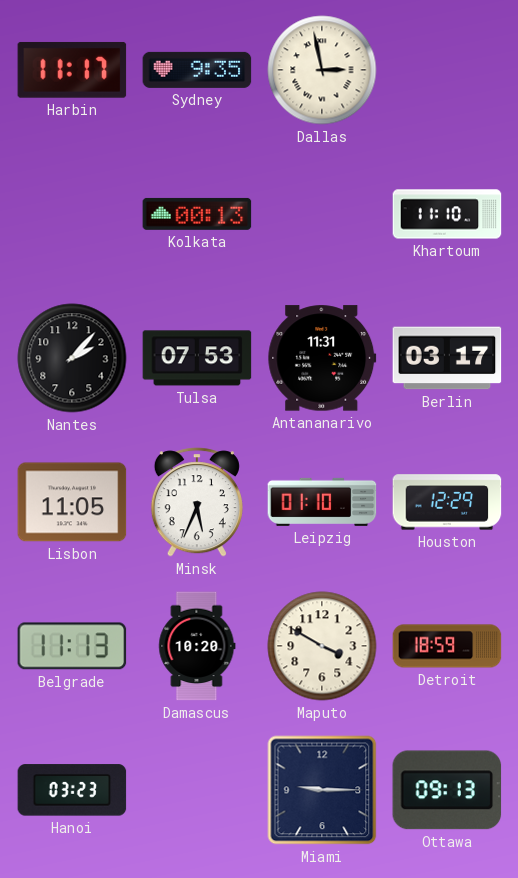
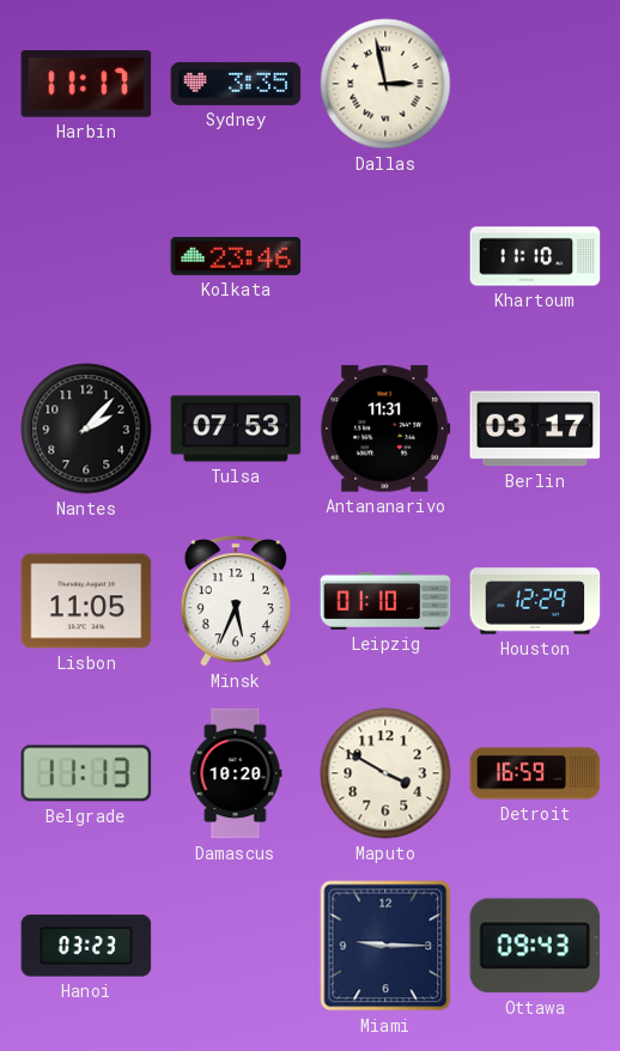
Sydney: 9:35 -> 3:35
Kolkata: 00:13 -> 23:46
Detroit: 18:59 -> 16:59
Ottawa: 09:13 -> 09:43
